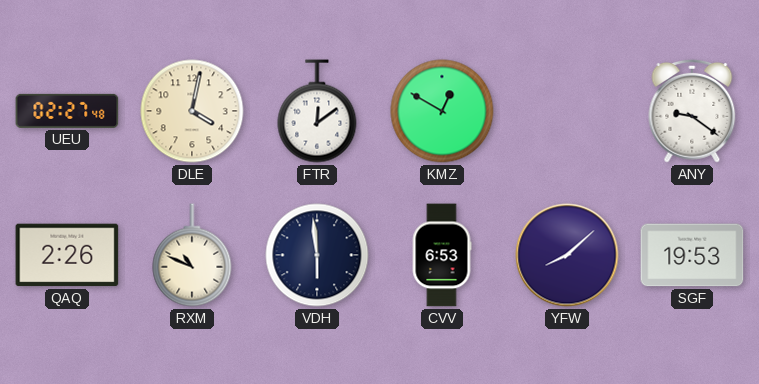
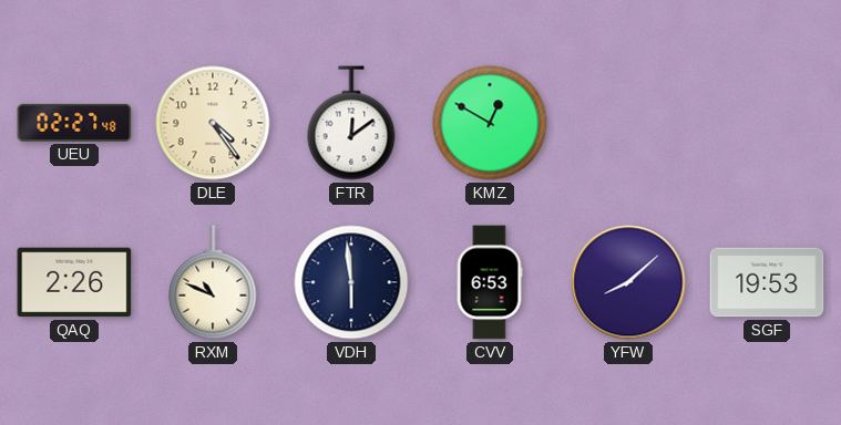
DLE: 4:02 -> 4:24
ANY: 9:21 -> none
